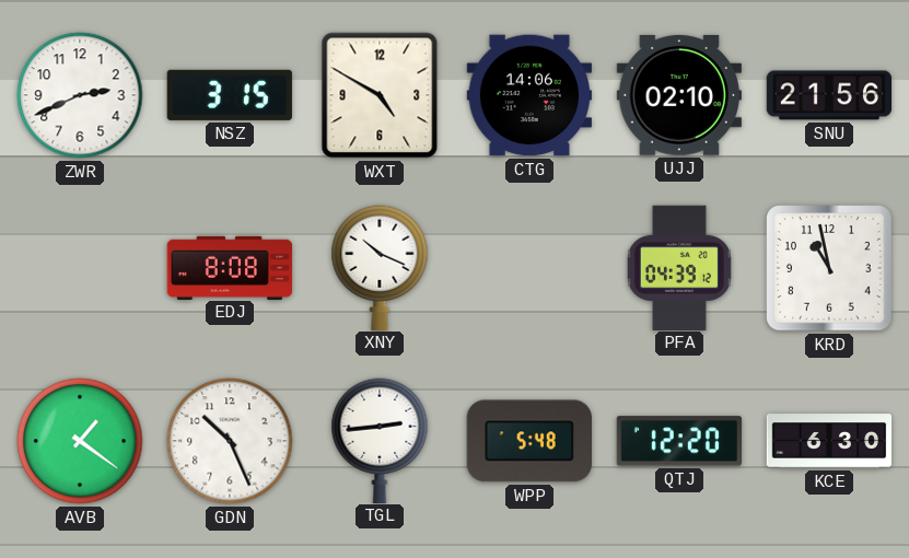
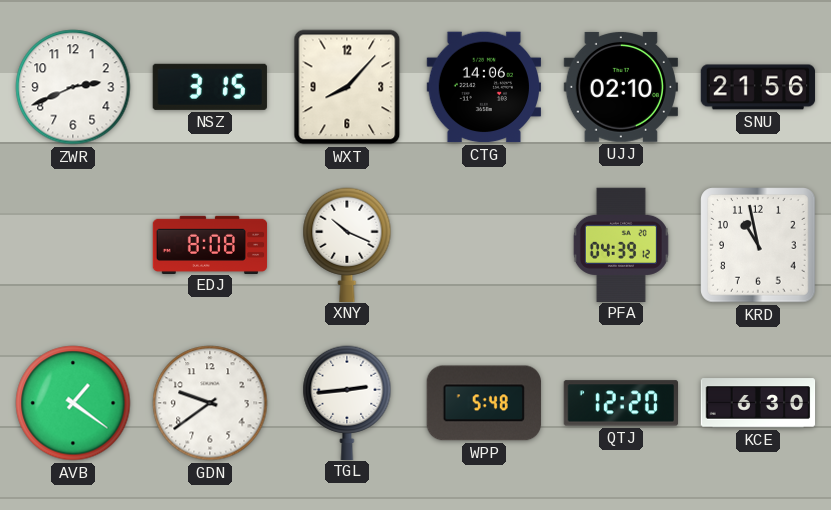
WXT: 4:50 -> 8:07
GDN: 10:26 -> 9:39
